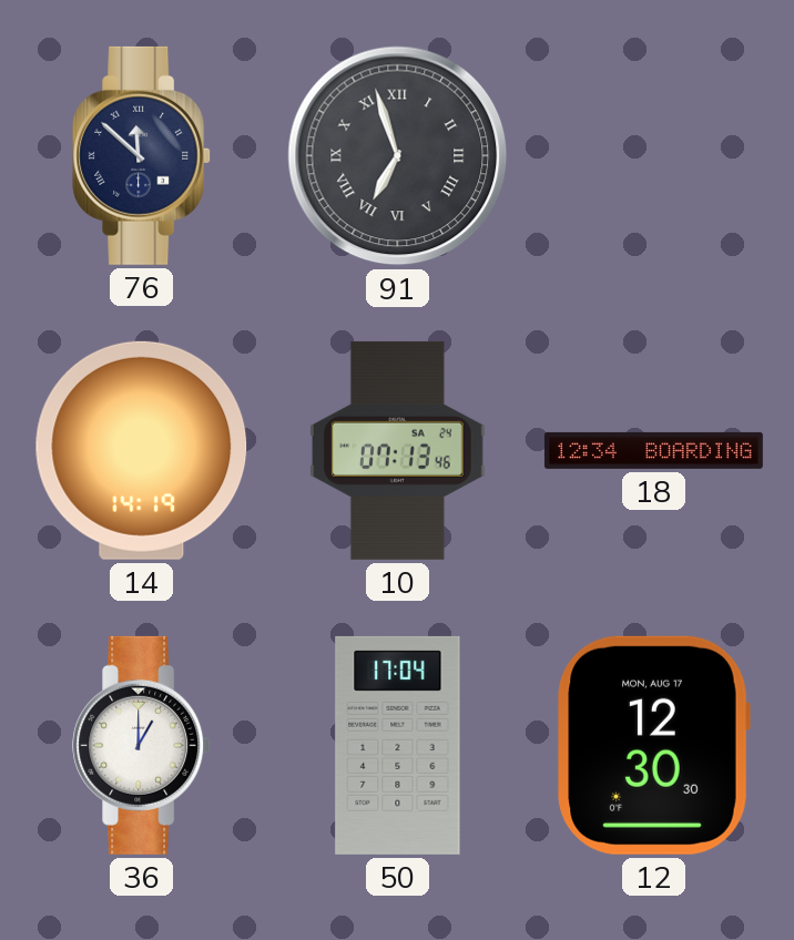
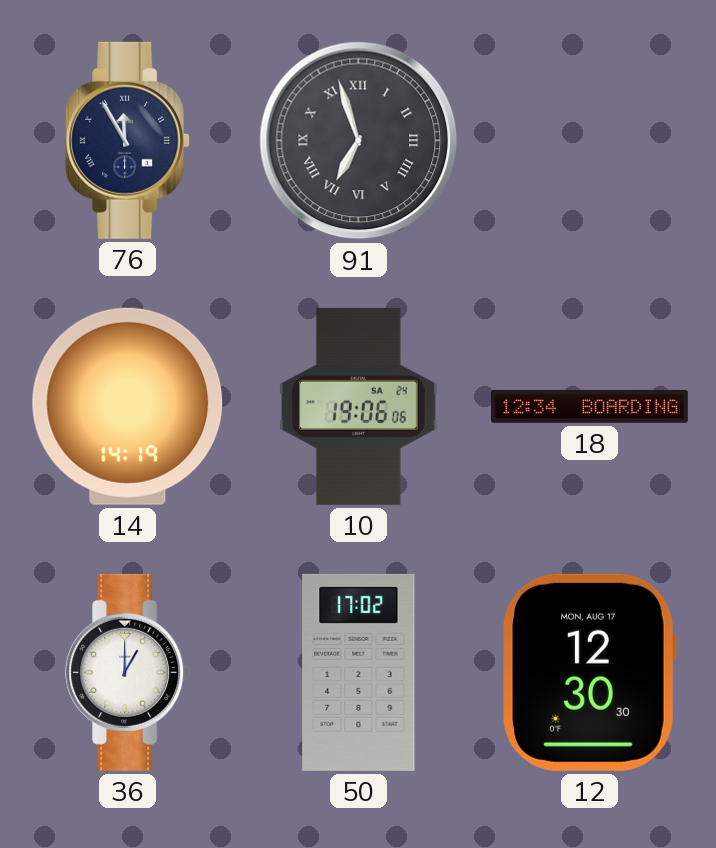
76: 11:52 -> 11:55
10: 07:13 -> 19:06
50: 17:04 -> 17:02
